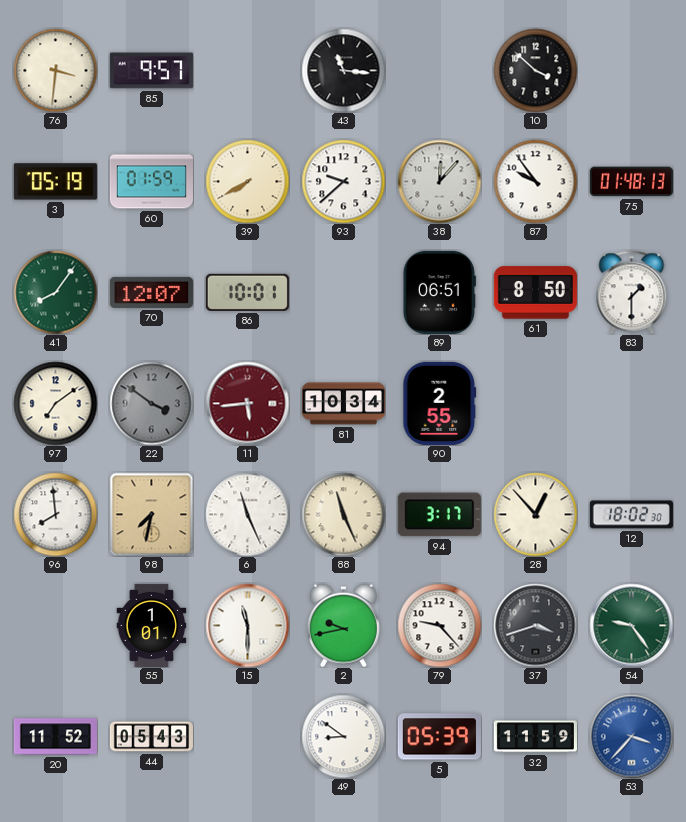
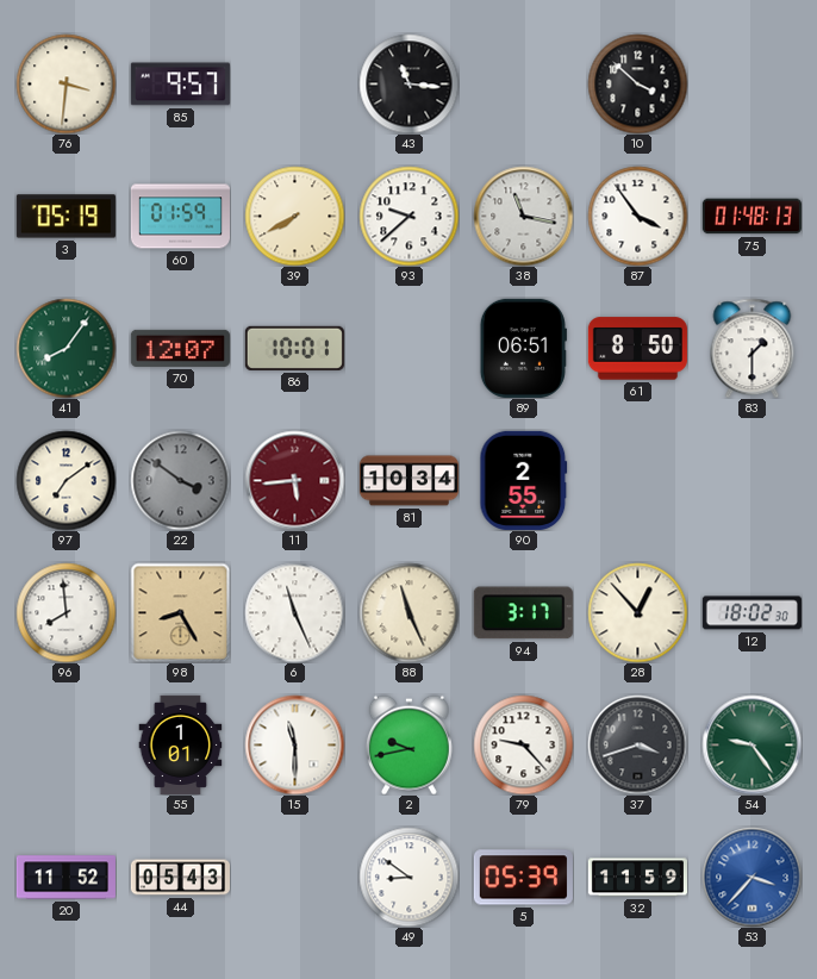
38: 12:07 -> 11:17
87: 9:54 -> 3:54
98: 7:32 -> 8:25
